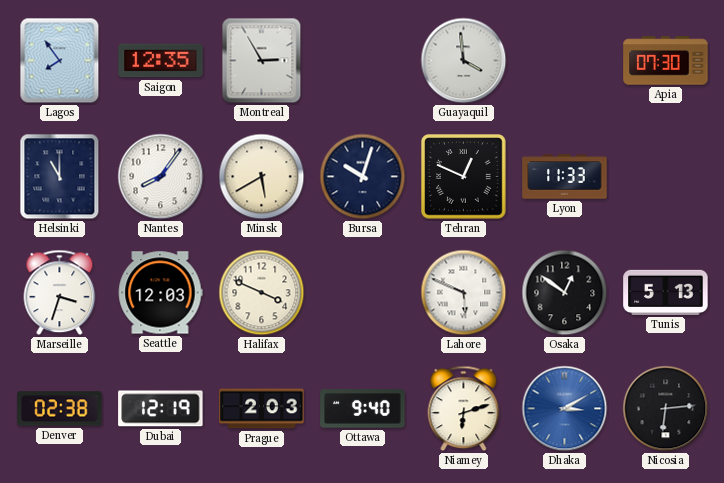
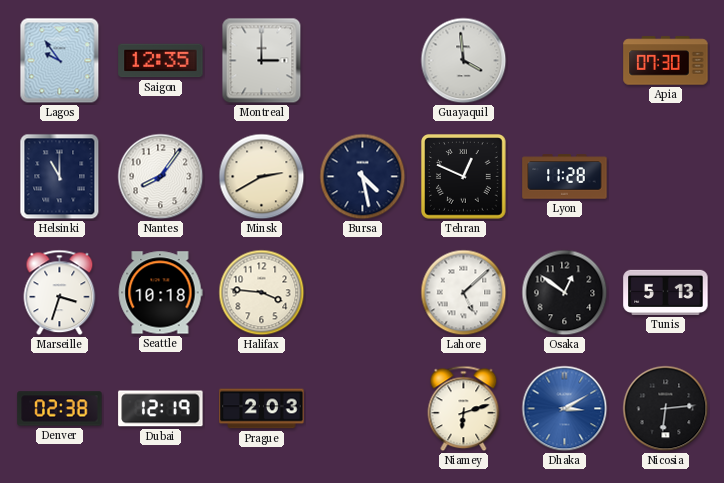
Lagos: 7:54 -> 9:54
Montreal: 2:55 -> 3:00
Minsk: 5:40 -> 2:40
Bursa: 10:03 -> 4:28
Lyon: 11:33 -> 11:28
Seattle: 12:03 -> 10:18
Halifax: 3:49 -> 3:46
Lahore: 5:49 -> 5:08
Ottawa: 9:40 -> none
